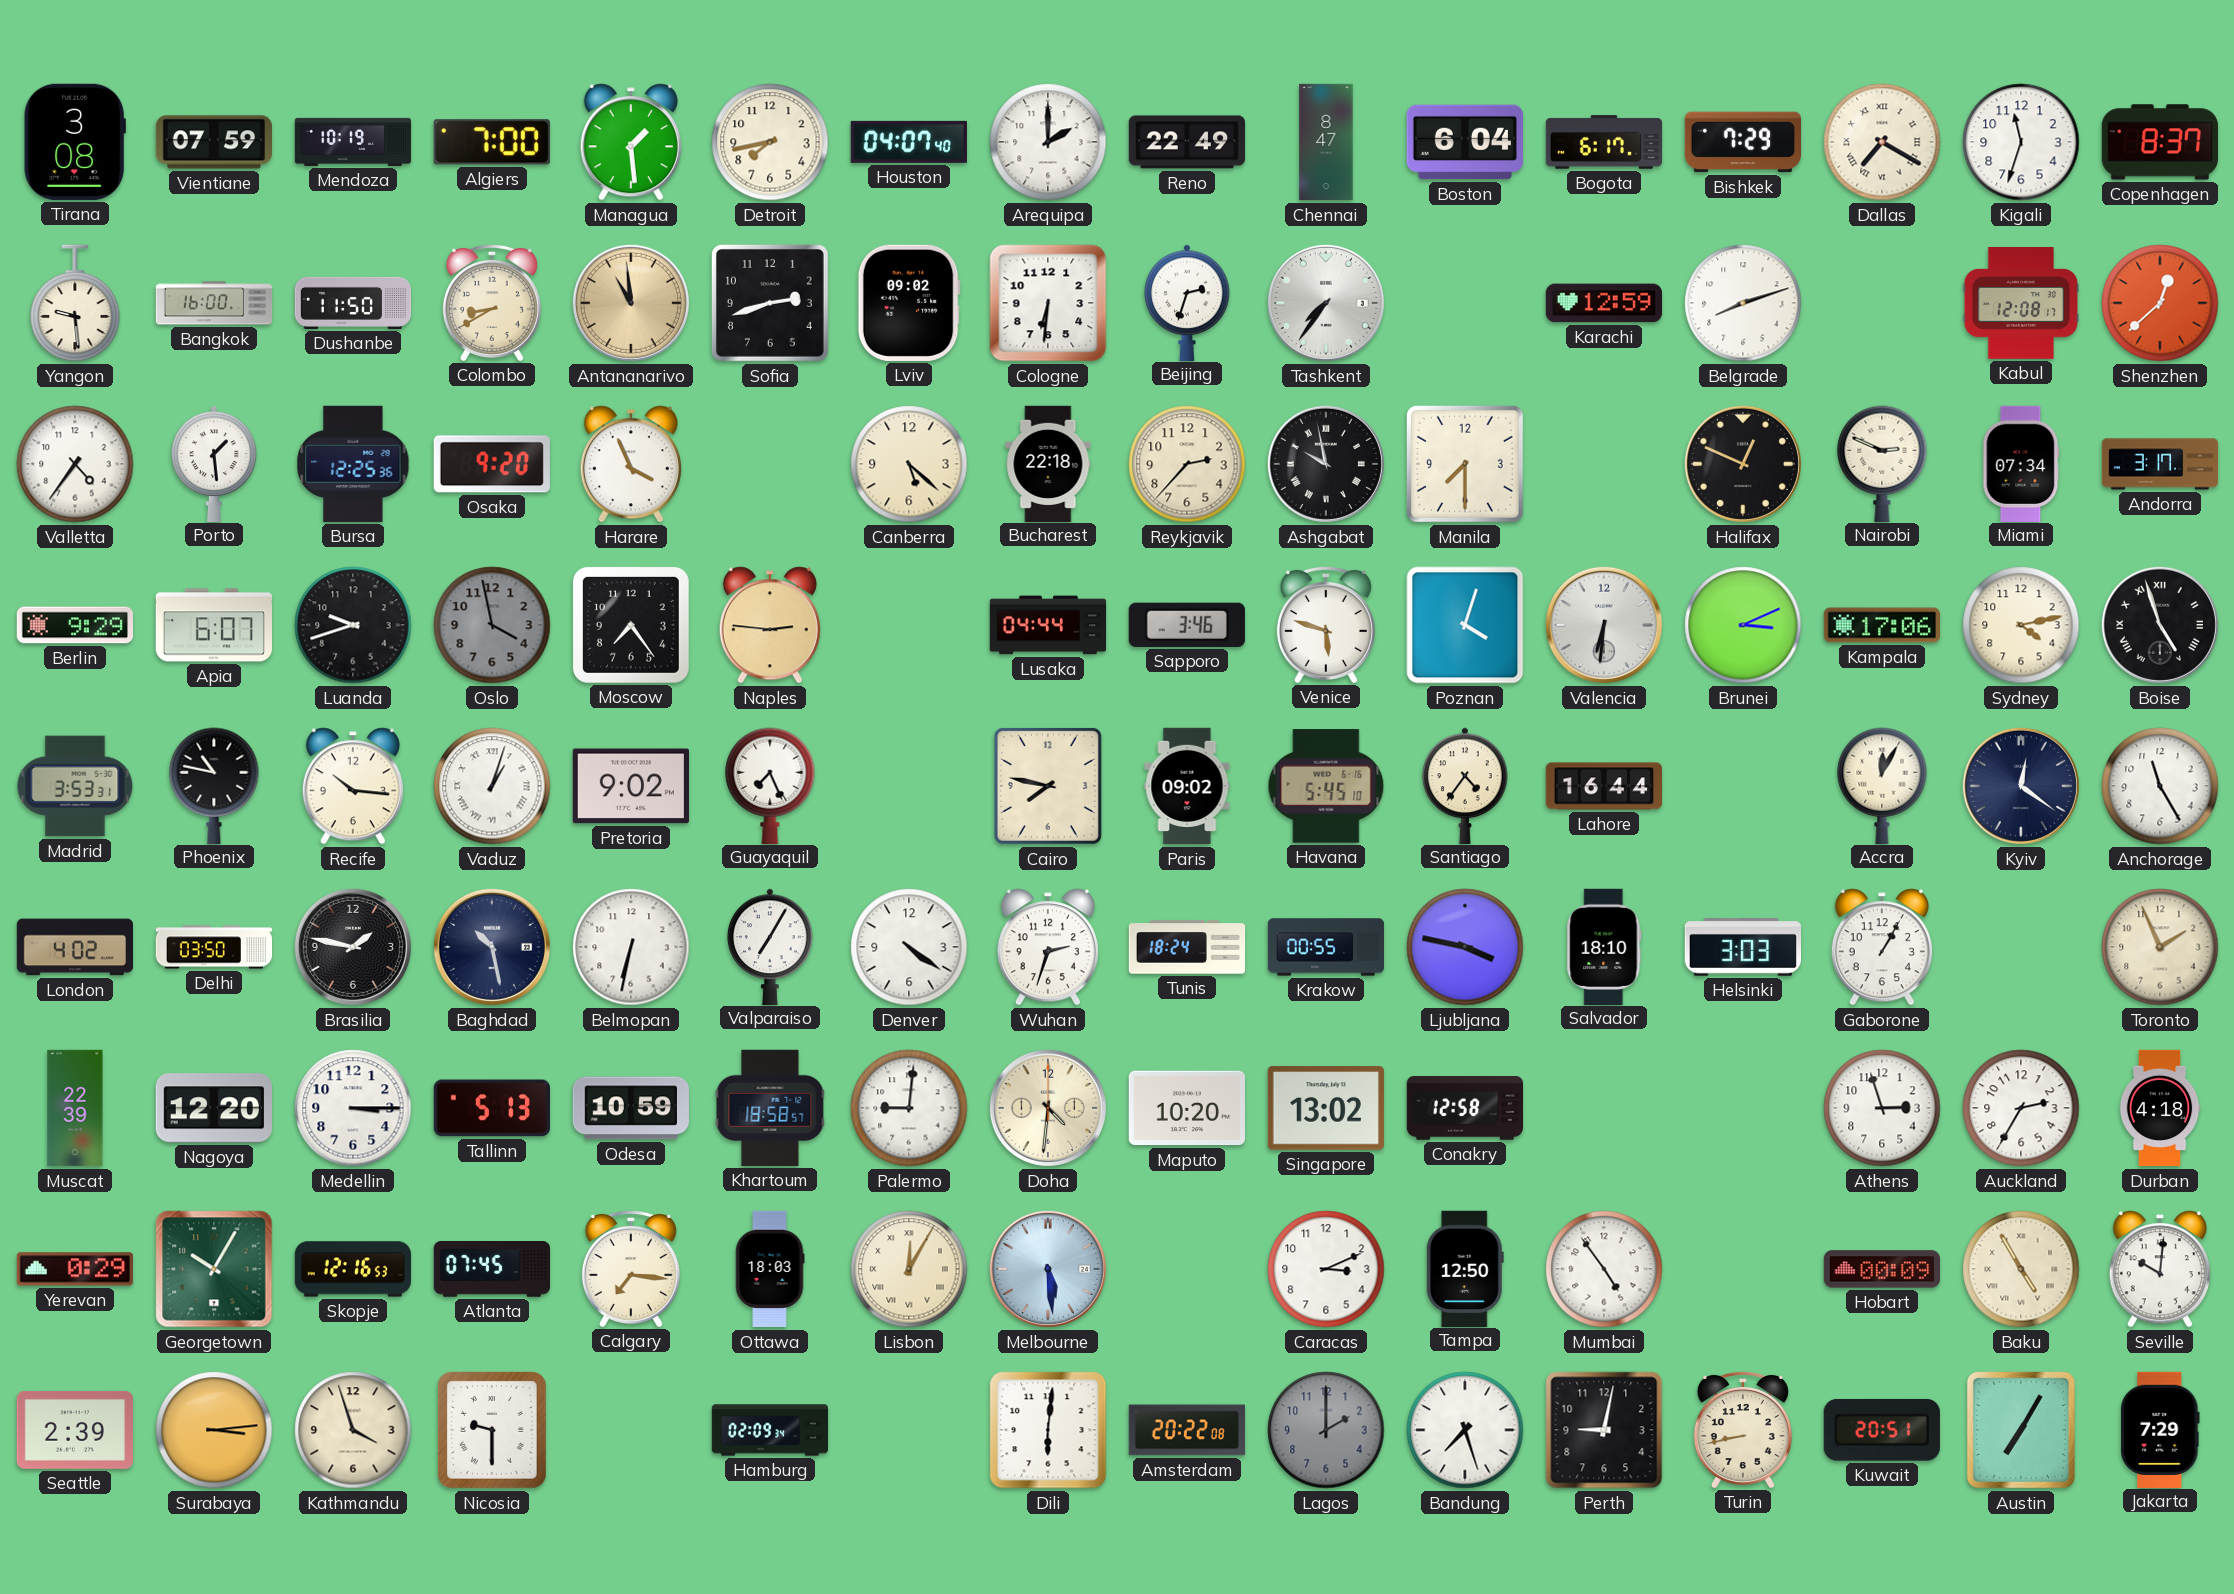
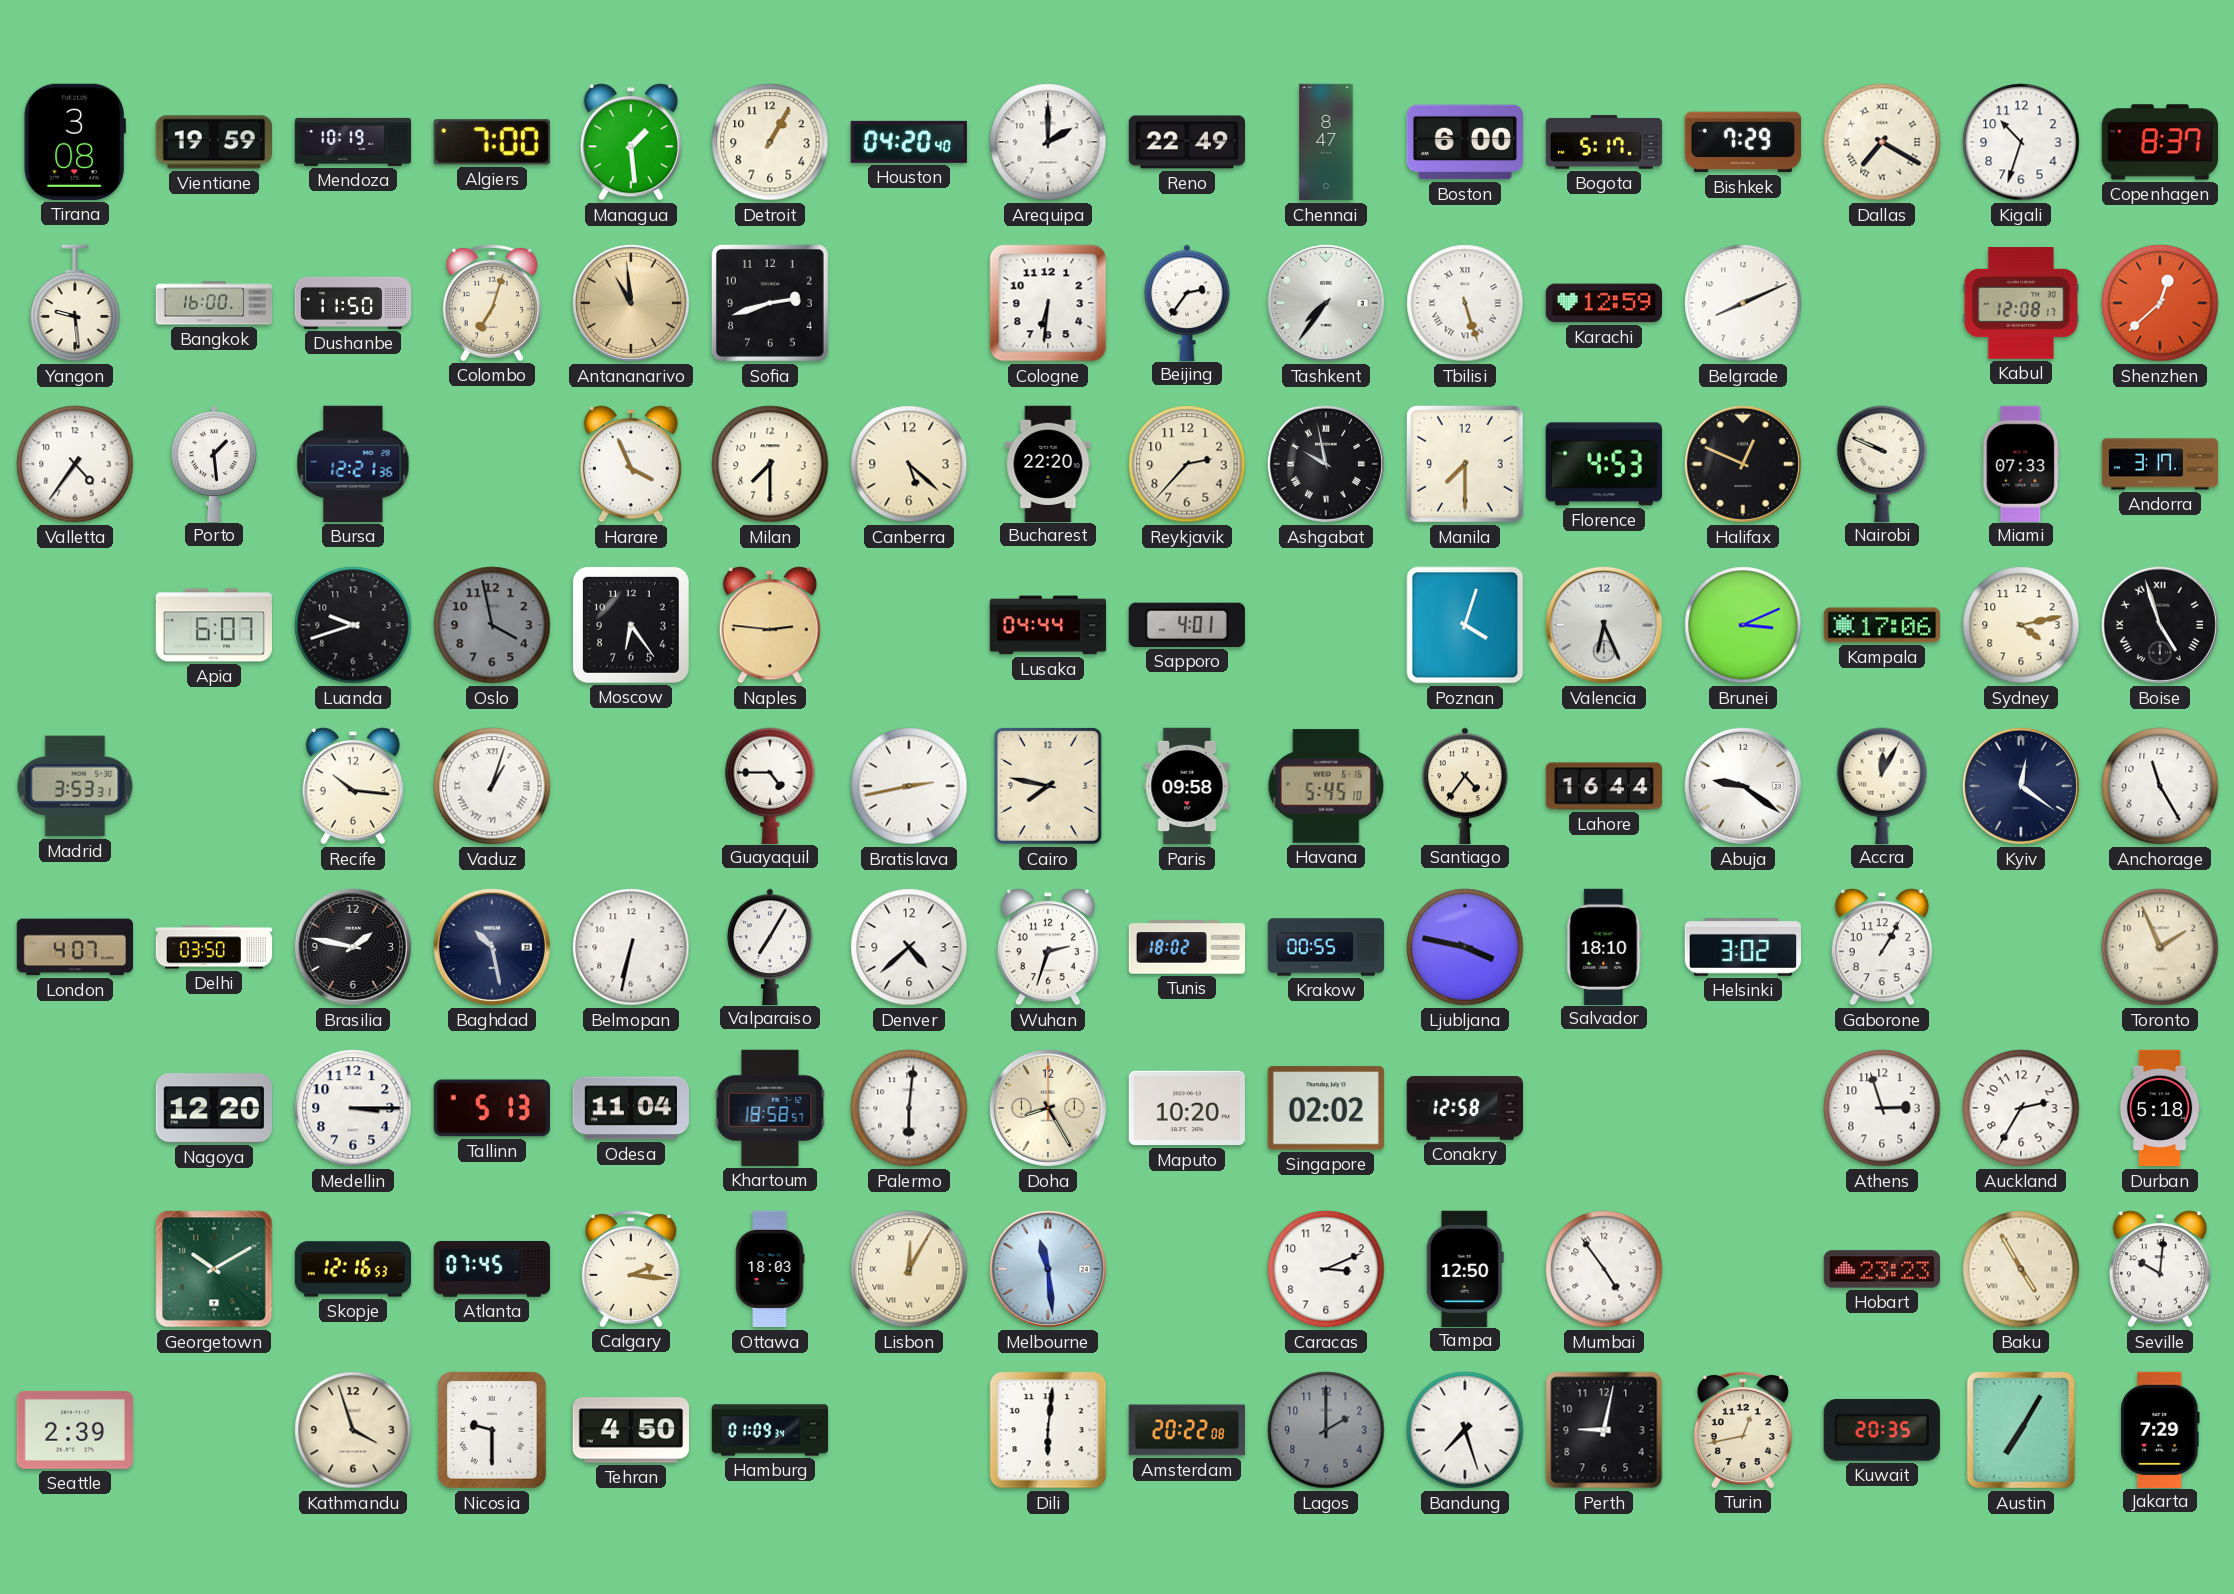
Vientiane: 07:59 -> 19:59
Detroit: 7:43 -> 1:05
Houston: 04:07 -> 04:20
Boston: 6:04 -> 6:00
Bogota: 6:17 -> 5:17
Kigali: 11:33 -> 10:33
Colombo: 8:40 -> 7:03
Lviv: 09:02 -> none
Beijing: 2:33 -> 2:36
Tbilisi: none -> 5:27
Belgrade: 8:12 -> 8:11
Bursa: 12:25 -> 12:21
Osaka: 9:20 -> none
Milan: none -> 7:30
Bucharest: 22:18 -> 22:20
Florence: none -> 4:53
Nairobi: 2:49 -> 9:49
Miami: 07:34 -> 07:33
Berlin: 9:29 -> none
Moscow: 7:24 -> 6:24
Sapporo: 3:46 -> 4:01
Venice: 5:48 -> none
Valencia: 6:31 -> 6:26
Phoenix: 10:47 -> none
Pretoria: 9:02 -> none
Guayaquil: 7:26 -> 4:45
Bratislava: none -> 2:43
Paris: 09:02 -> 09:58
Abuja: none -> 9:21
London: 4:02 -> 4:07
Denver: 4:21 -> 4:38
Tunis: 18:24 -> 18:02
Helsinki: 3:03 -> 3:02
Muscat: 22:39 -> none
Odesa: 10:59 -> 11:04
Palermo: 9:01 -> 6:01
Doha: 4:31 -> 8:25
Singapore: 13:02 -> 02:02
Durban: 4:18 -> 5:18
Yerevan: 0:29 -> none
Georgetown: 10:05 -> 10:10
Calgary: 7:16 -> 2:16
Melbourne: 5:29 -> 11:29
Hobart: 00:09 -> 23:23
Surabaya: 3:14 -> none
Tehran: none -> 4:50
Hamburg: 02:09 -> 01:09
Turin: 8:43 -> 12:43
Kuwait: 20:51 -> 20:35
